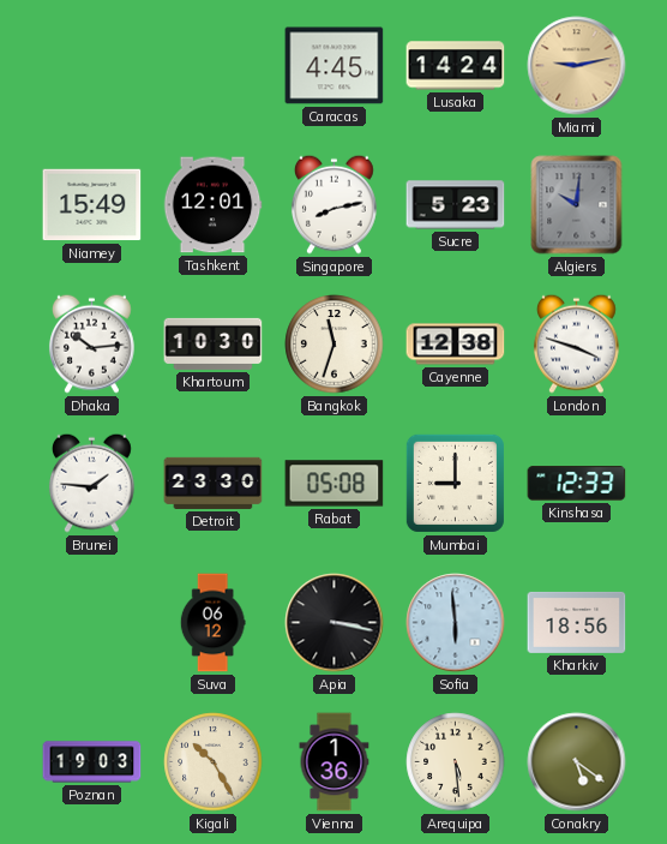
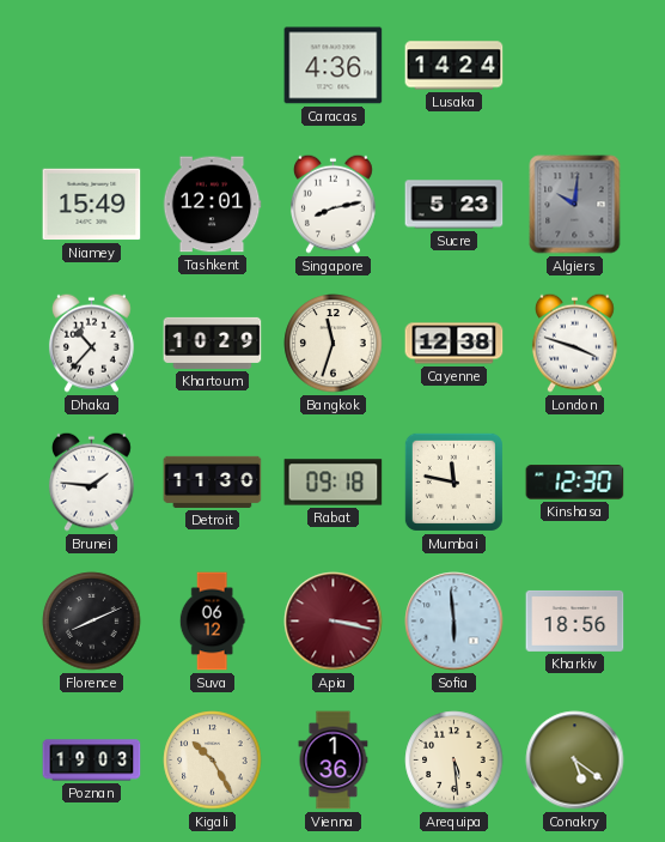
Caracas: 4:45 -> 4:36
Miami: 9:13 -> none
Dhaka: 10:14 -> 10:37
Khartoum: 10:30 -> 10:29
Detroit: 23:30 -> 11:30
Rabat: 05:08 -> 09:18
Mumbai: 9:00 -> 11:47
Kinshasa: 12:33 -> 12:30
Florence: none -> 8:11
Apia dial: black -> burgundy
